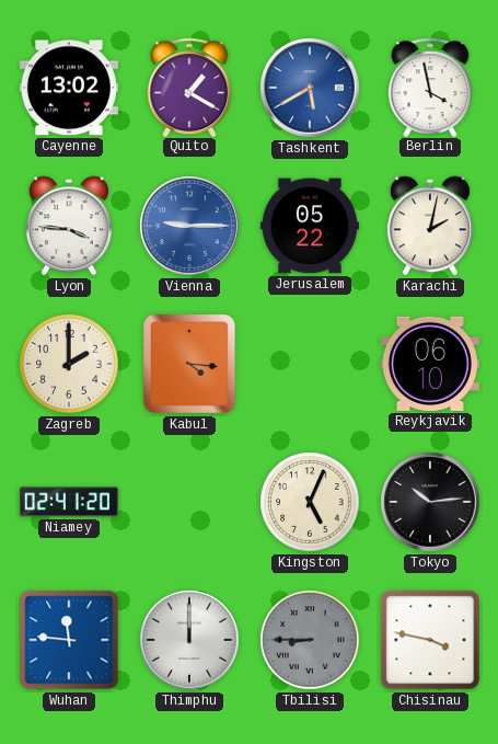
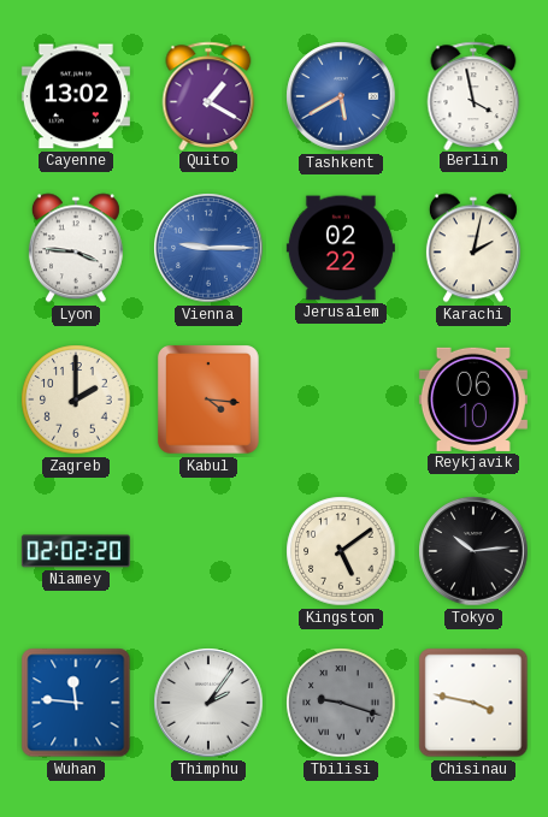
Jerusalem: 05:22 -> 02:22
Niamey: 02:41 -> 02:02
Kingston: 5:04 -> 5:09
Thimphu: 12:00 -> 2:06
Tbilisi: 8:45 -> 9:18
